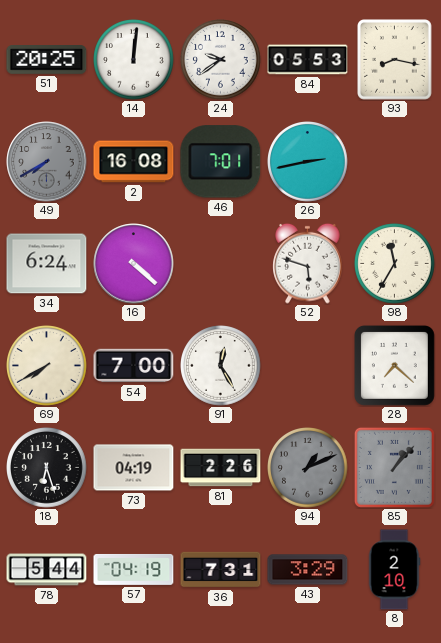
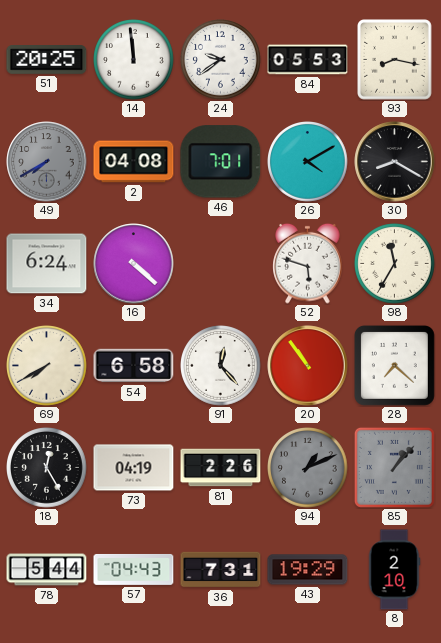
14: 12:01 -> 11:59
2: 16:08 -> 04:08
26: 2:43 -> 4:10
30: none -> 8:20
54: 7:00 -> 6:58
91: 12:25 -> 12:23
20: none -> 10:54
18: 6:27 -> 12:25
57: 04:19 -> 04:43
43: 3:29 -> 19:29
